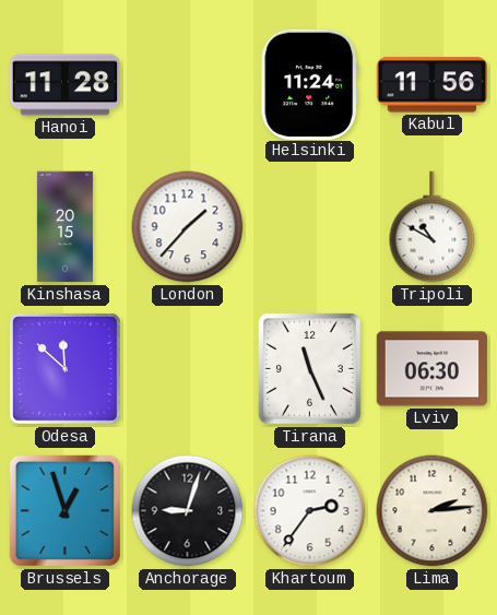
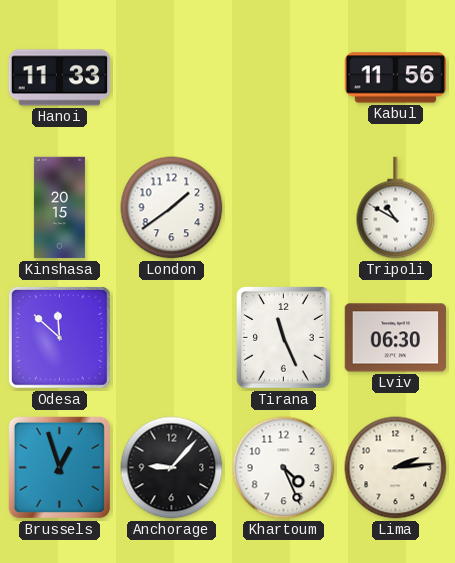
Hanoi: 11:28 -> 11:33
Helsinki: 11:24 -> none
London: 1:37 -> 1:39
Anchorage: 9:03 -> 9:07
Khartoum: 2:36 -> 4:26
